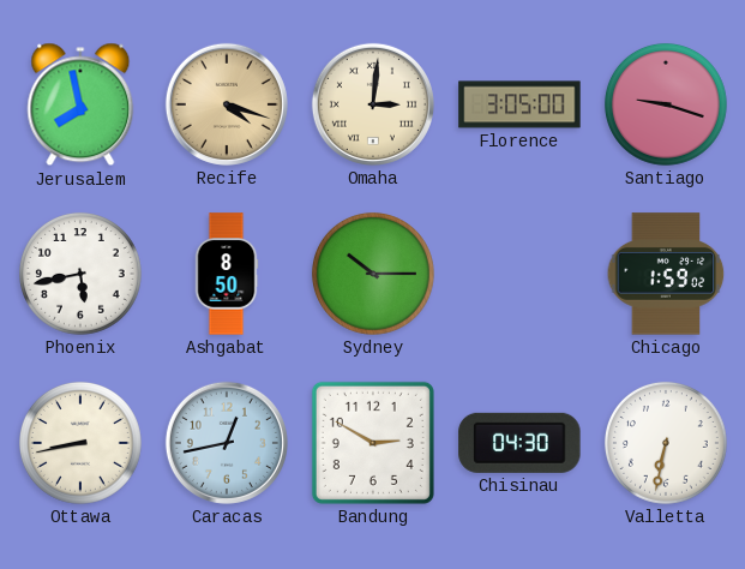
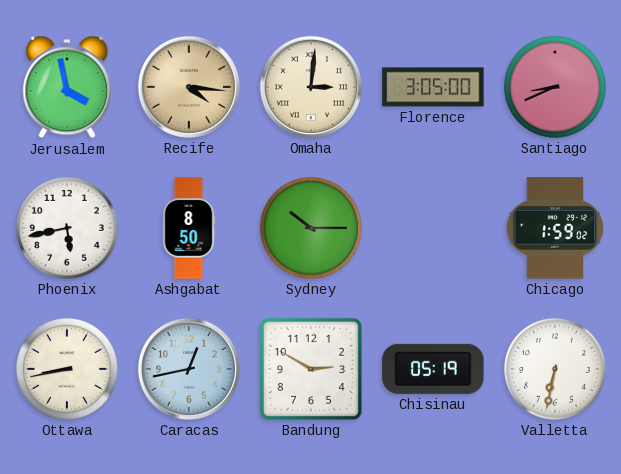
Jerusalem: 7:58 -> 3:58
Recife: 4:18 -> 4:16
Santiago: 9:18 -> 8:41
Chisinau: 04:30 -> 05:19
